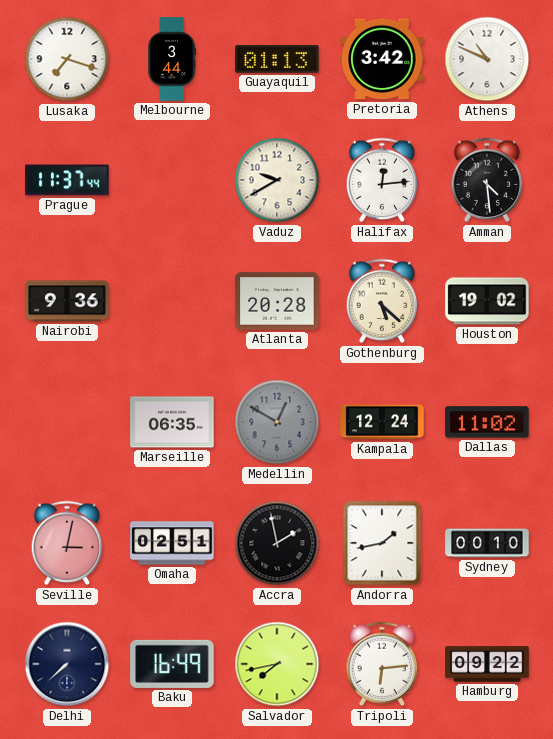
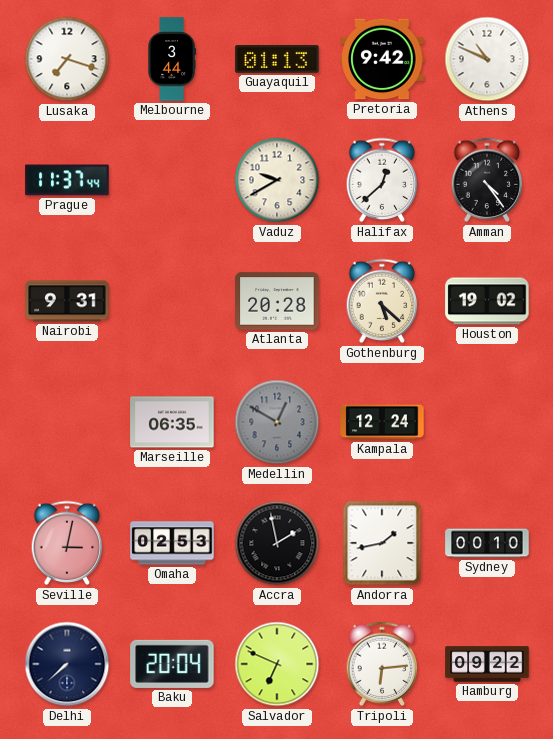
Pretoria: 3:42 -> 9:42
Halifax: 12:14 -> 12:38
Amman: 4:29 -> 4:24
Nairobi: 9:36 -> 9:31
Dallas: 11:02 -> none
Omaha: 02:51 -> 02:53
Baku: 16:49 -> 20:04
Salvador: 7:43 -> 6:49
